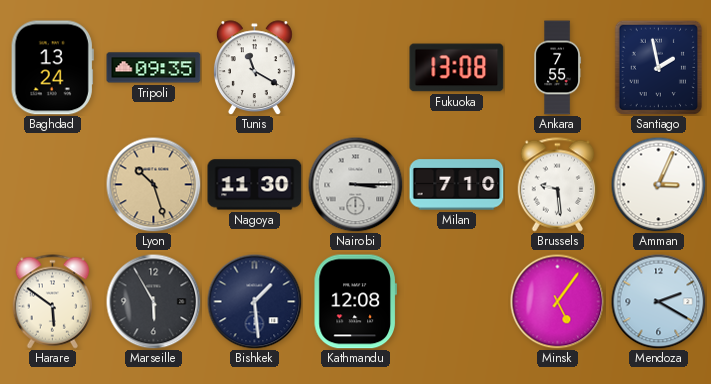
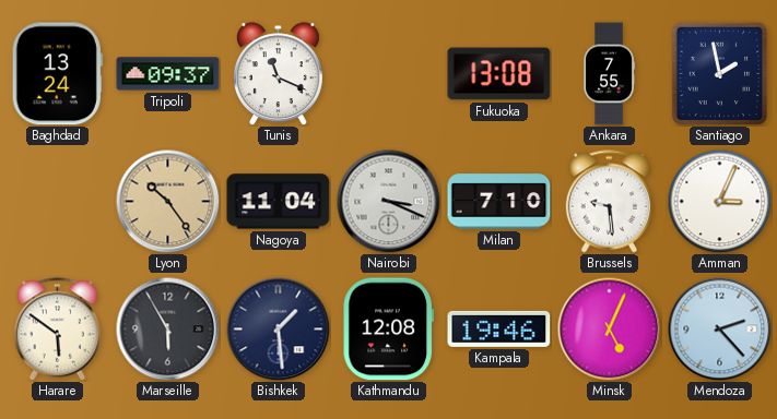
Tripoli: 09:35 -> 09:37
Tunis: 11:20 -> 11:19
Lyon: 10:27 -> 10:24
Nagoya: 11:30 -> 11:04
Nairobi: 3:15 -> 3:19
Kampala: none -> 19:46
Minsk: 5:06 -> 5:04
Mendoza: 2:20 -> 2:23
